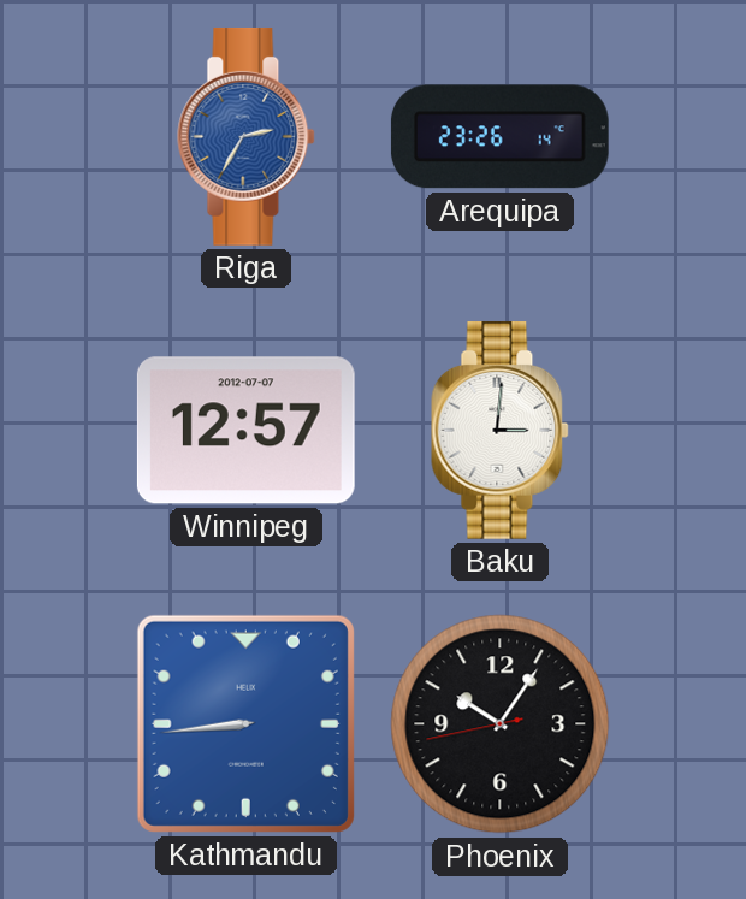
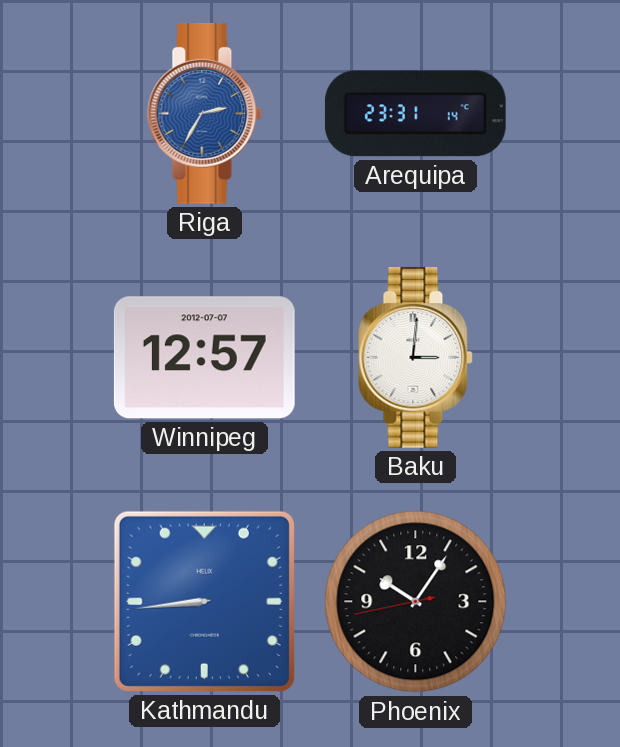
Arequipa: 23:26 -> 23:31
